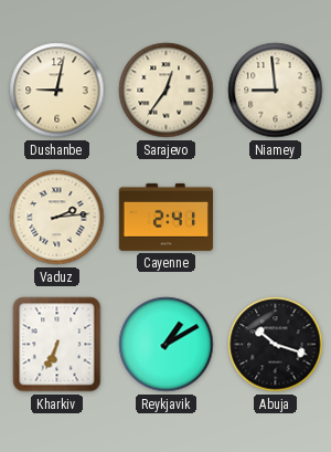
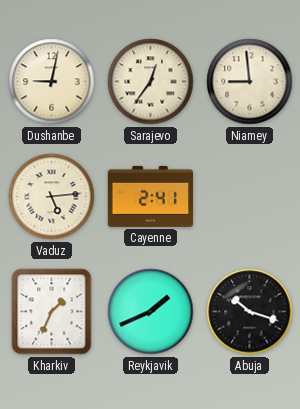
Vaduz: 2:14 -> 5:14
Kharkiv: 6:34 -> 1:34
Reykjavik: 1:10 -> 1:41
